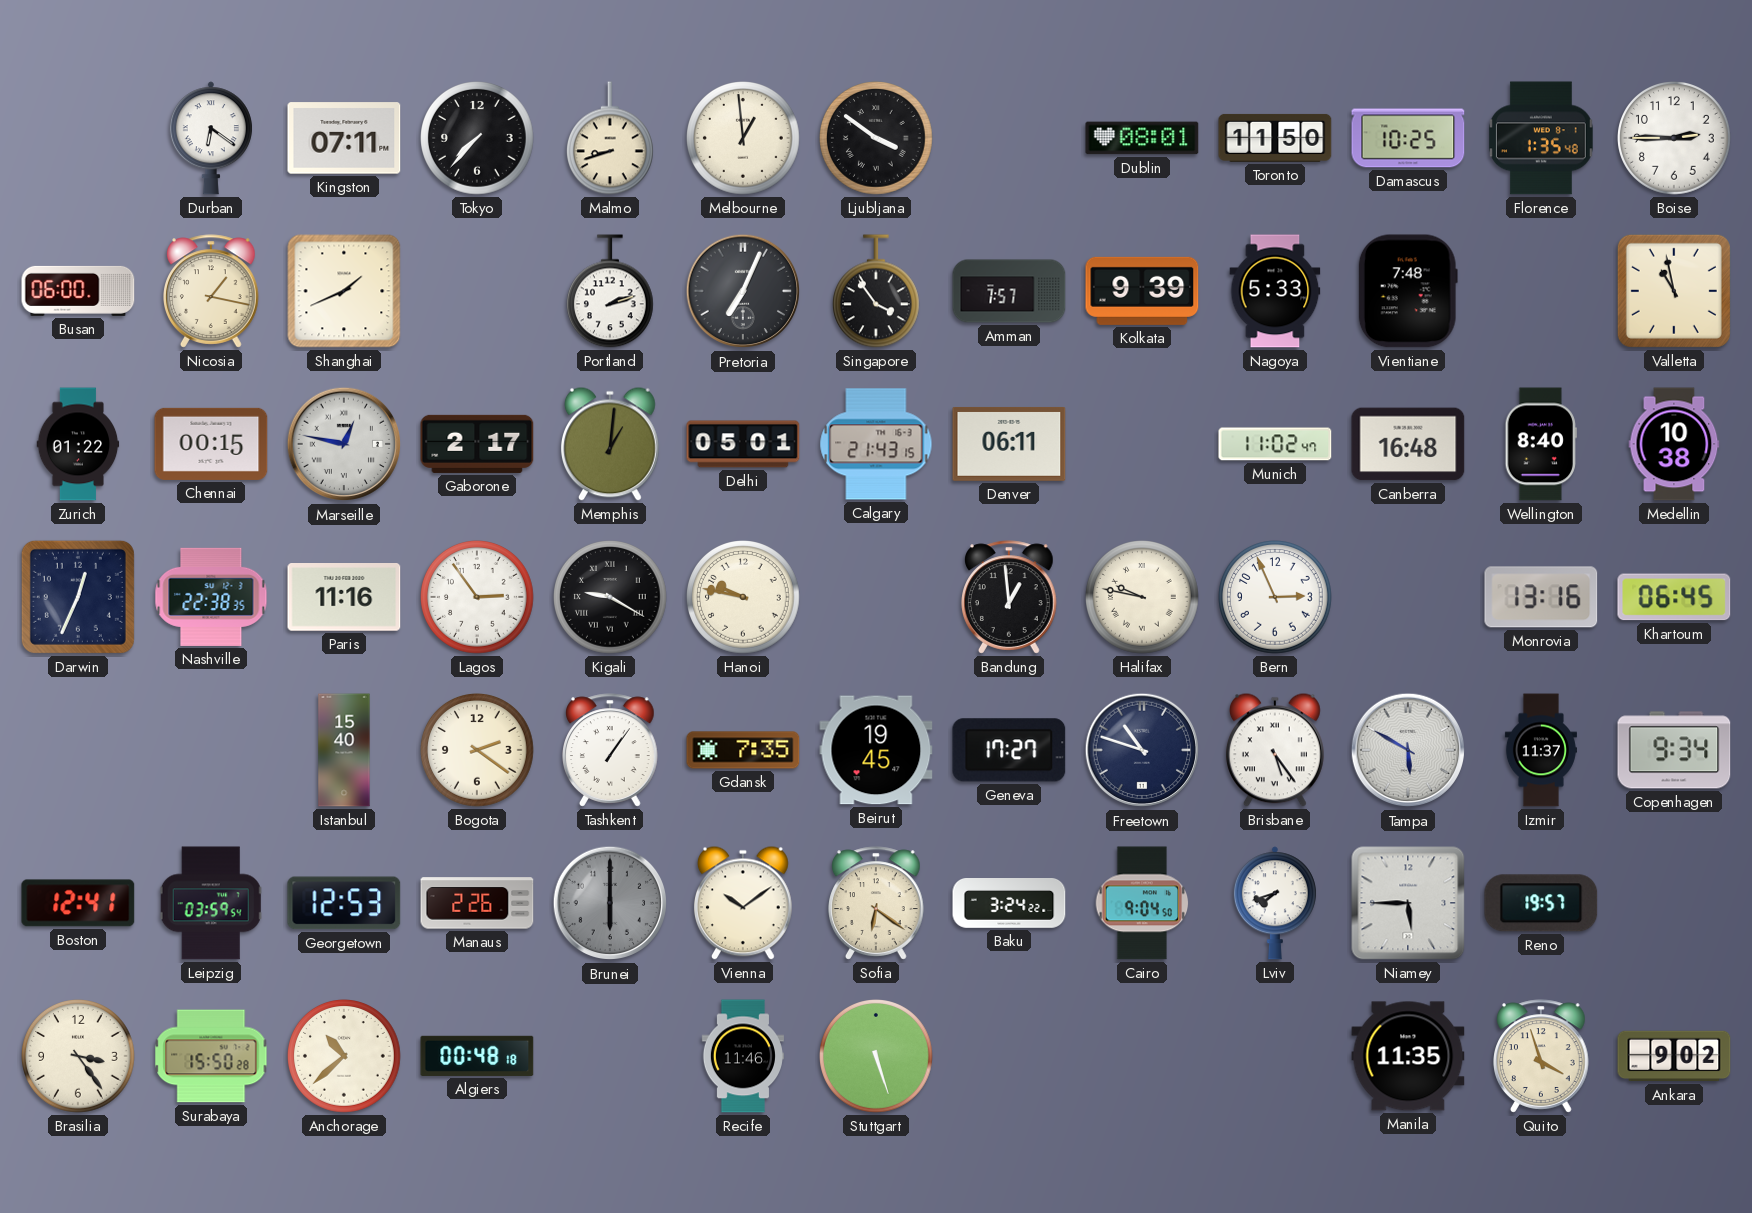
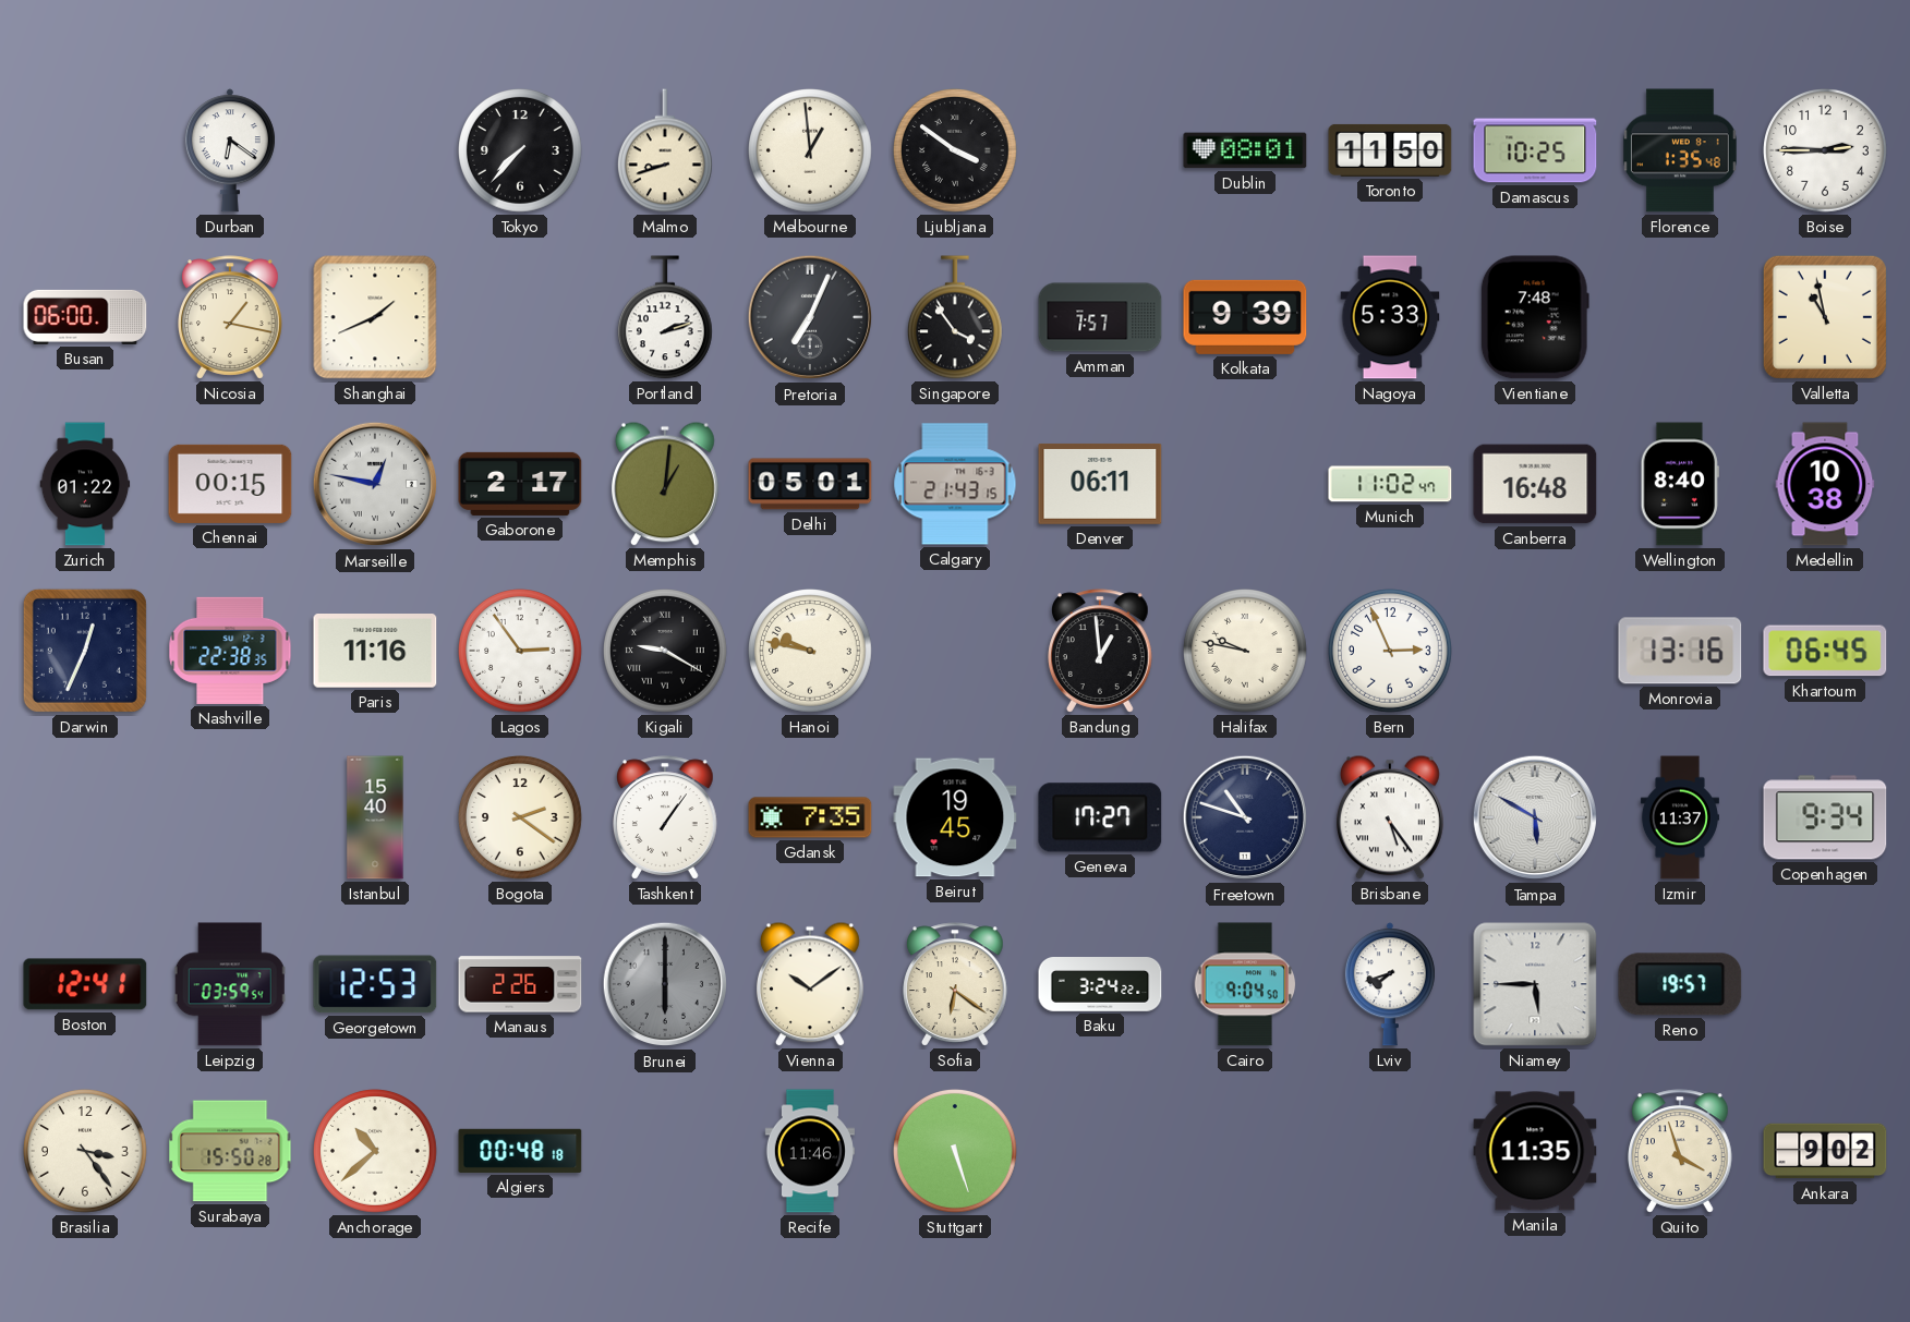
Kingston: 07:11 -> none
